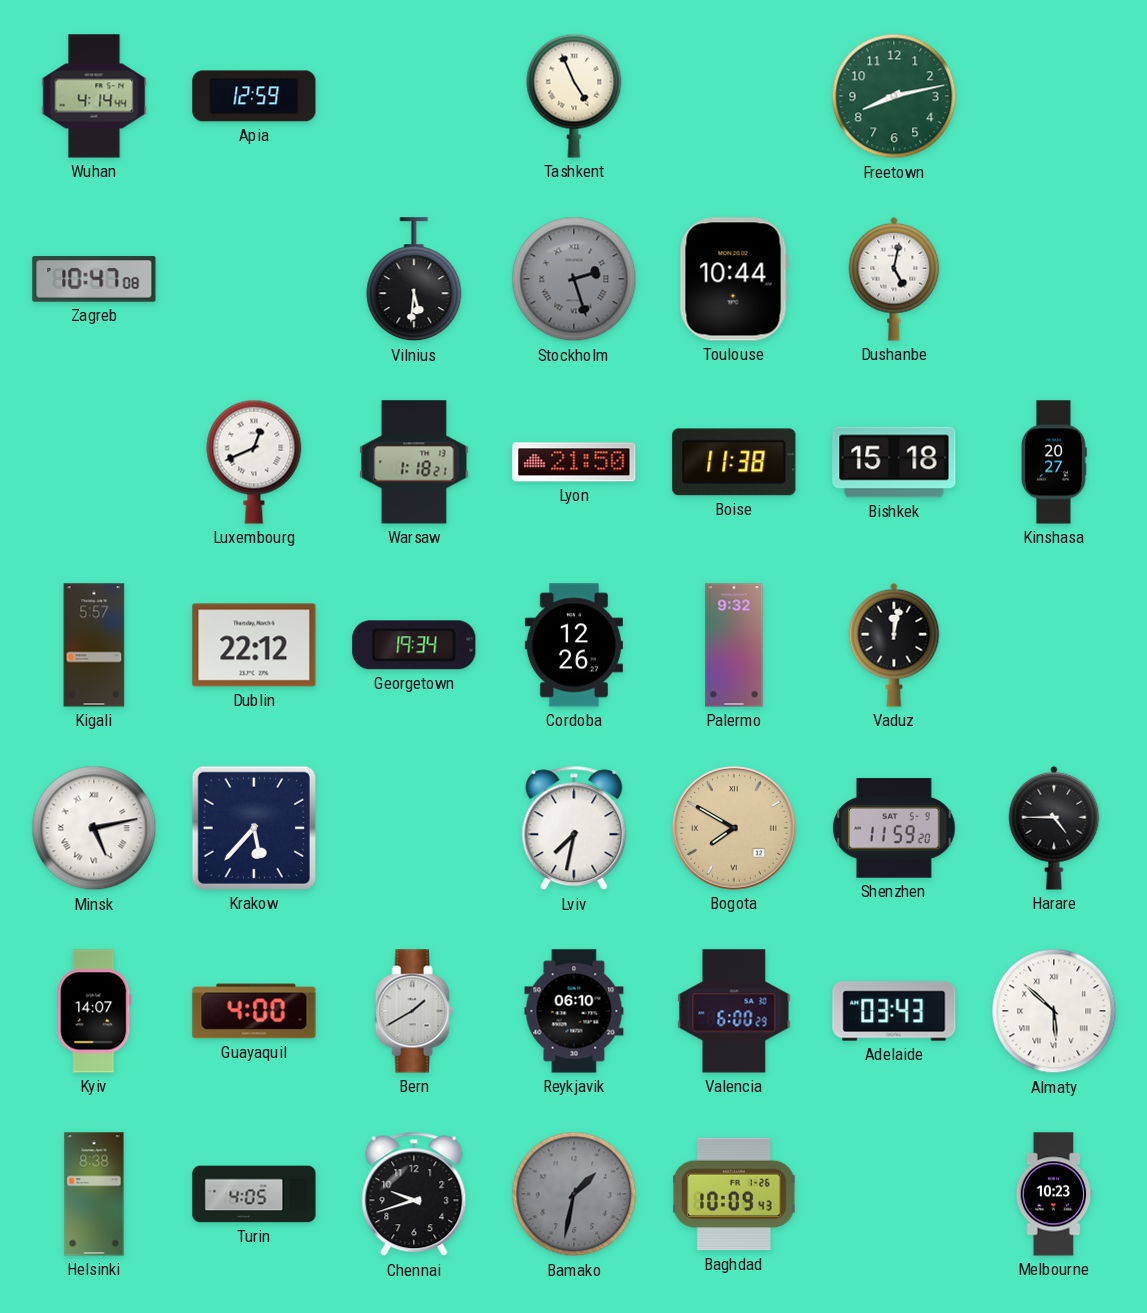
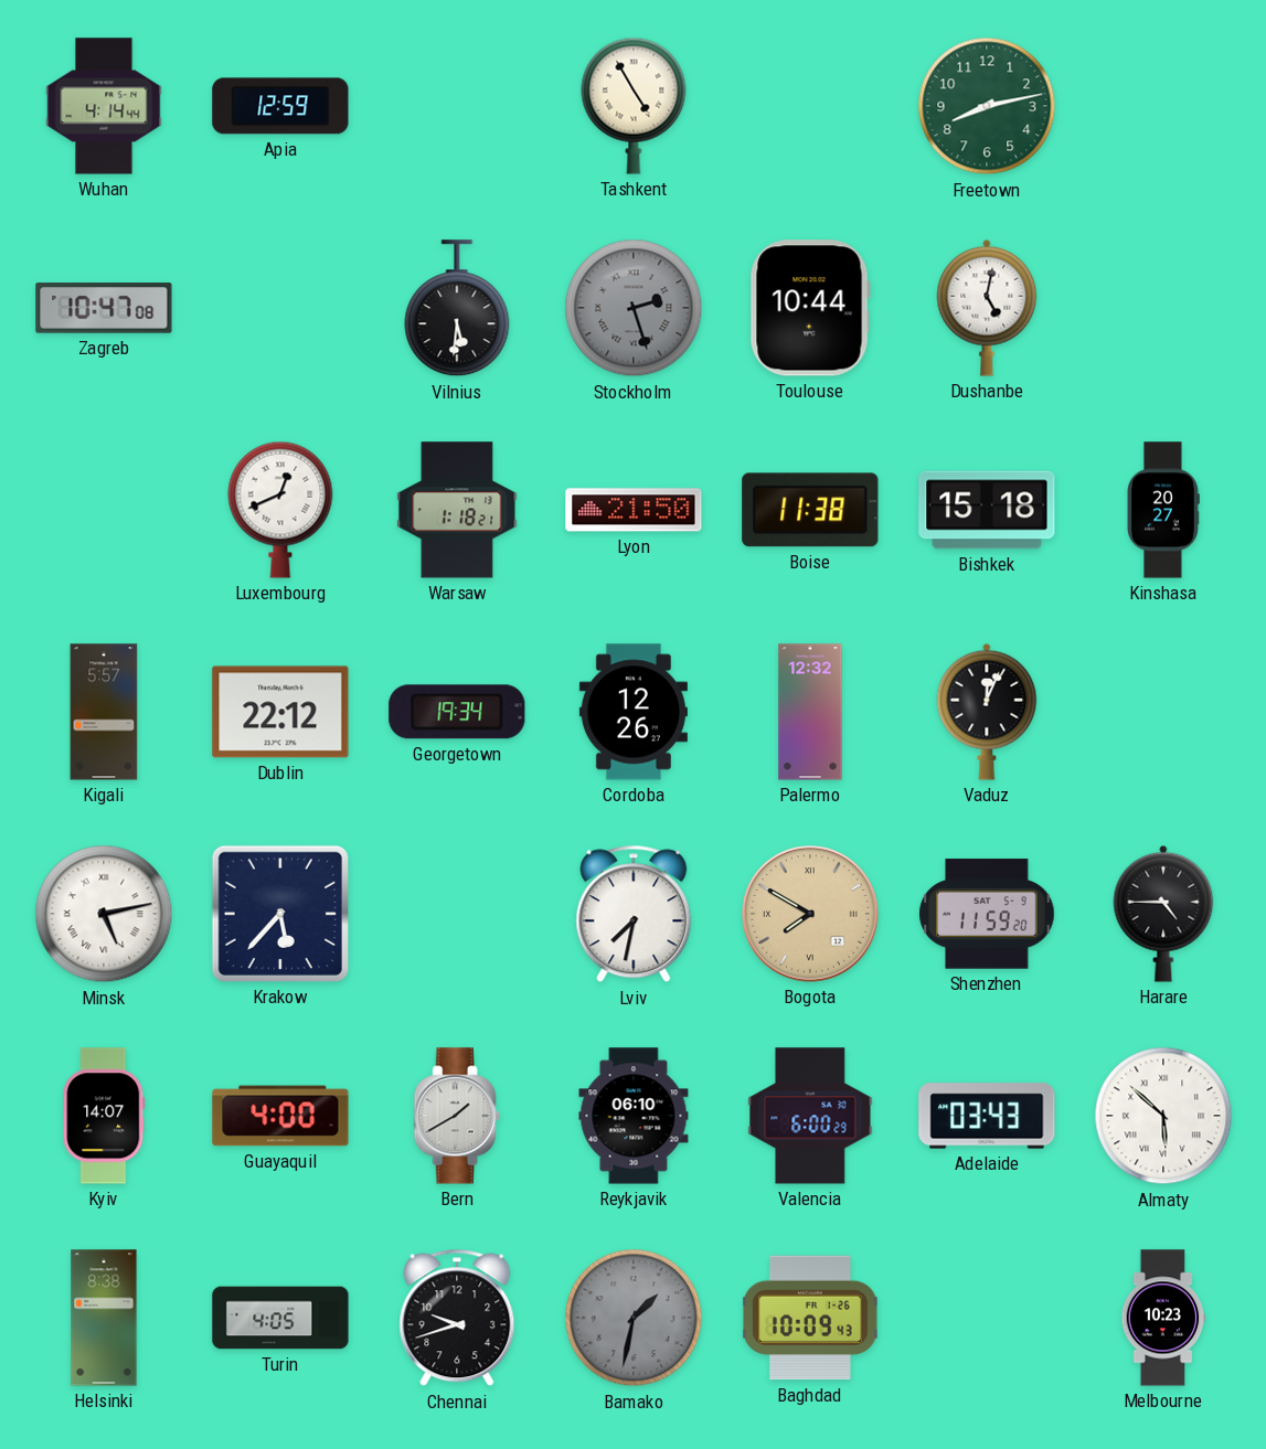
Tashkent: 4:56 -> 4:55
Palermo: 9:32 -> 12:32
Vaduz: 12:02 -> 12:04
